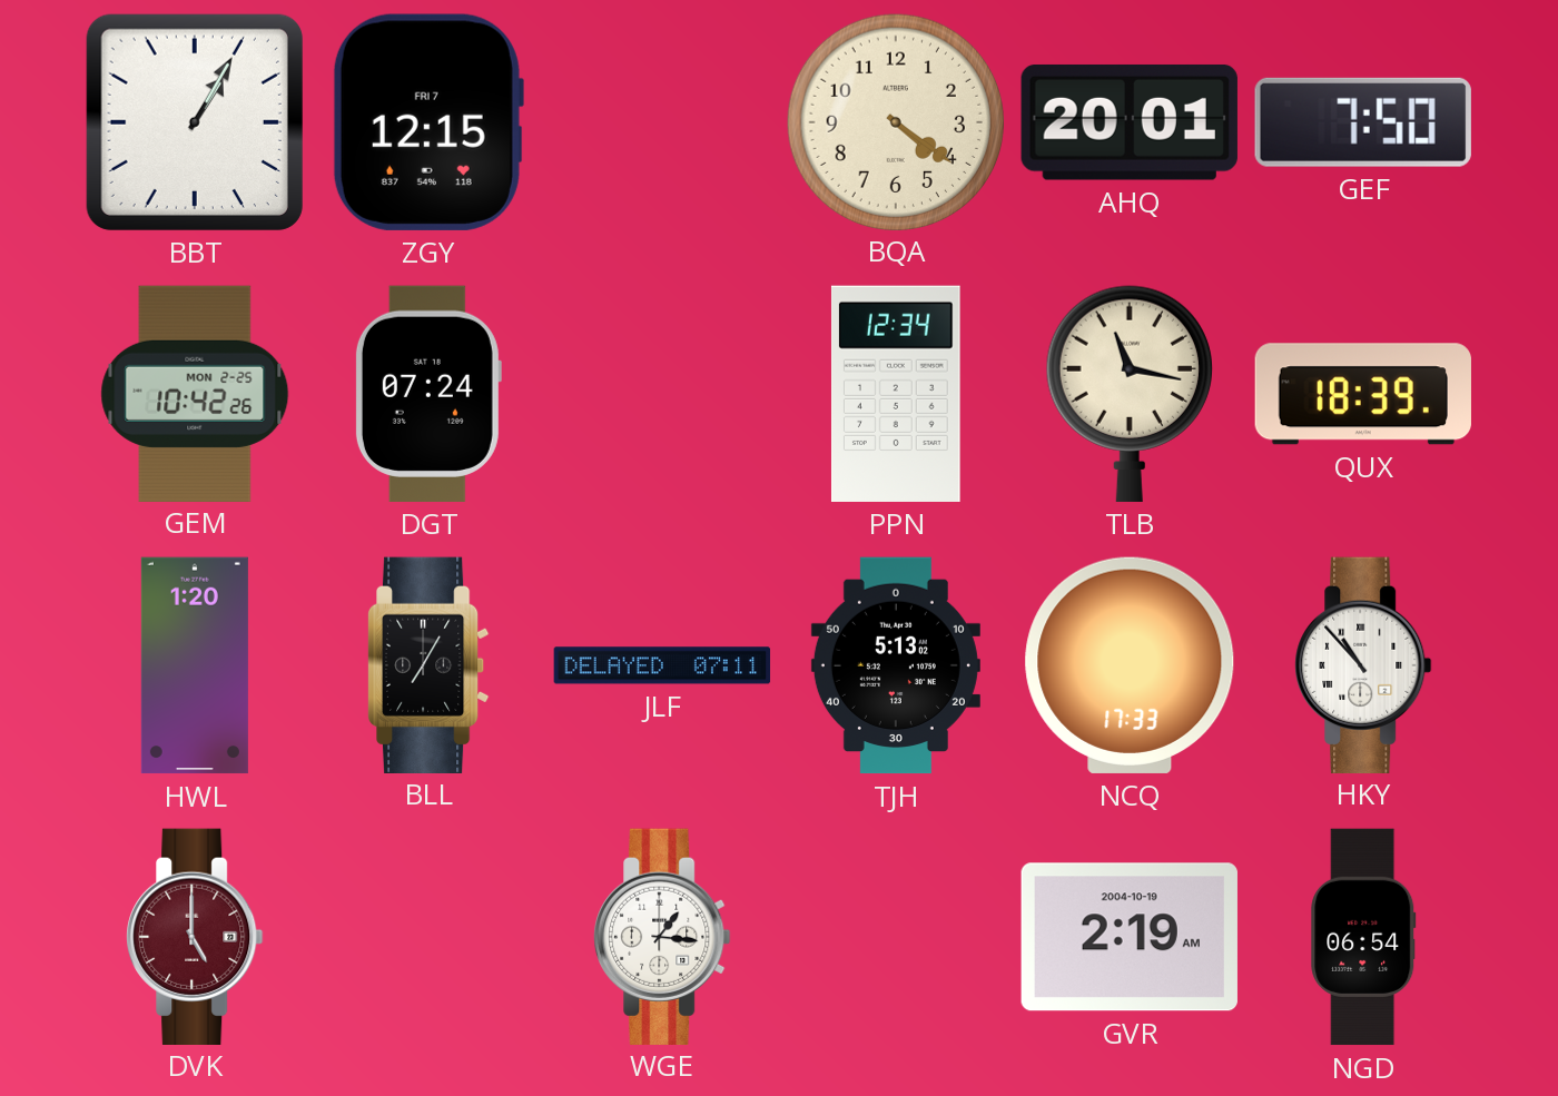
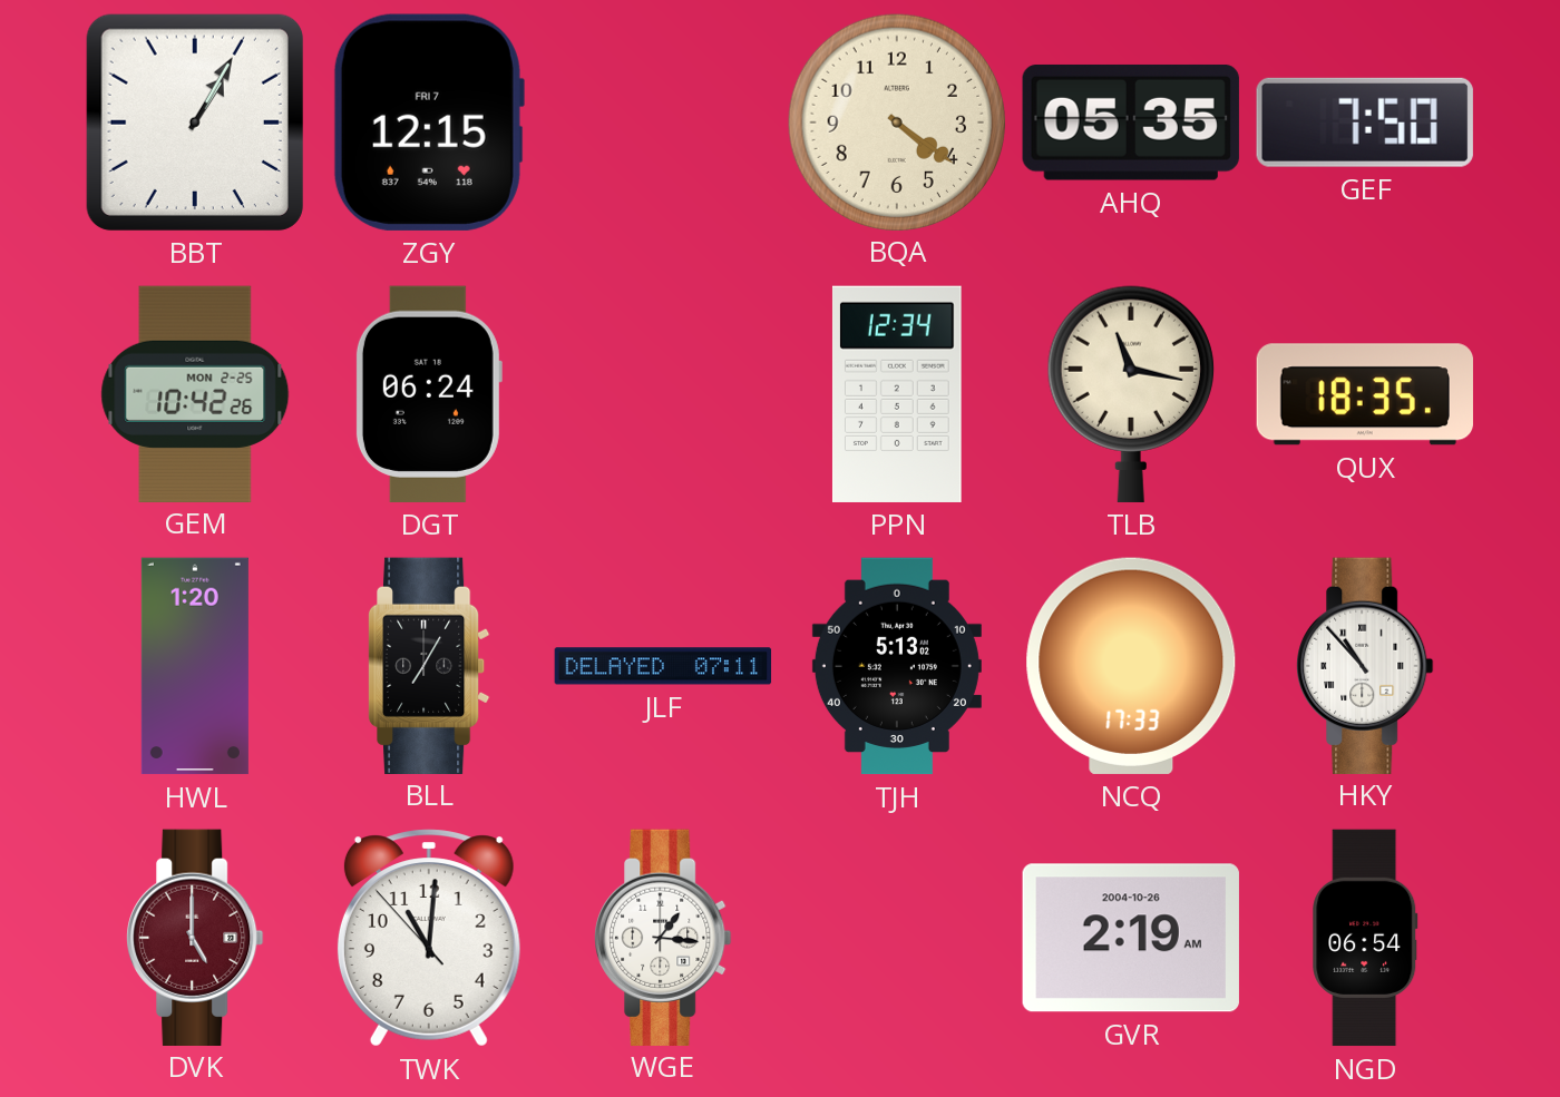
AHQ: 20:01 -> 05:35
DGT: 07:24 -> 06:24
QUX: 18:39 -> 18:35
TWK: none -> 11:00
GVR date: 2004-10-19 -> 2004-10-26
